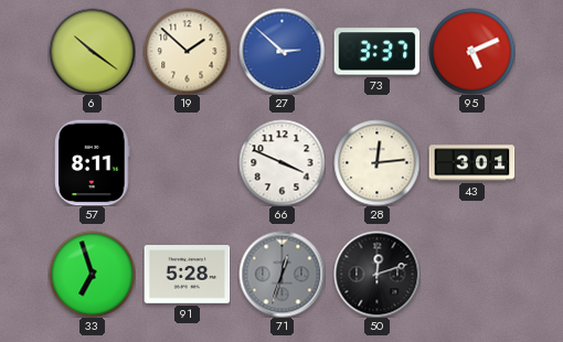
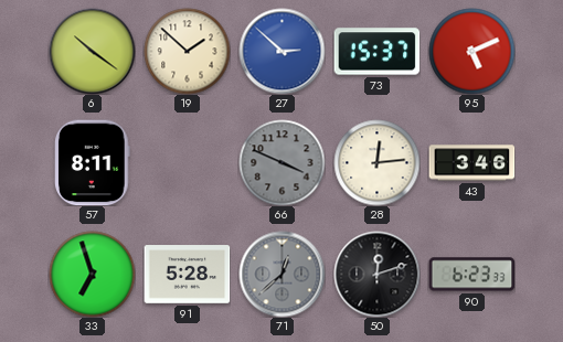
73: 3:37 -> 15:37
66 dial: white -> grey
43: 3:01 -> 3:46
71: 12:33 -> 12:38
90: none -> 6:23
